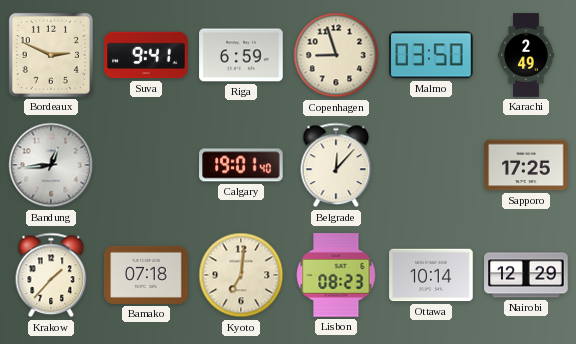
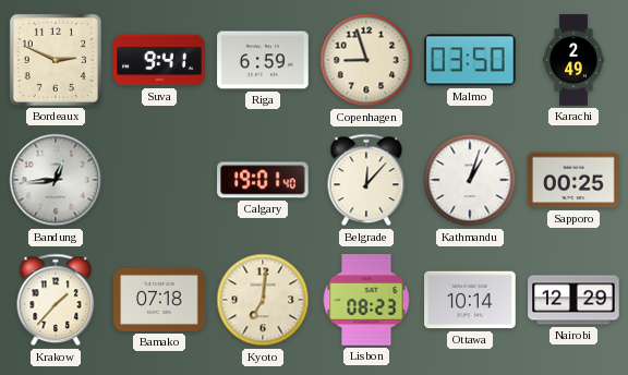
Kathmandu: none -> 1:03
Sapporo: 17:25 -> 00:25
